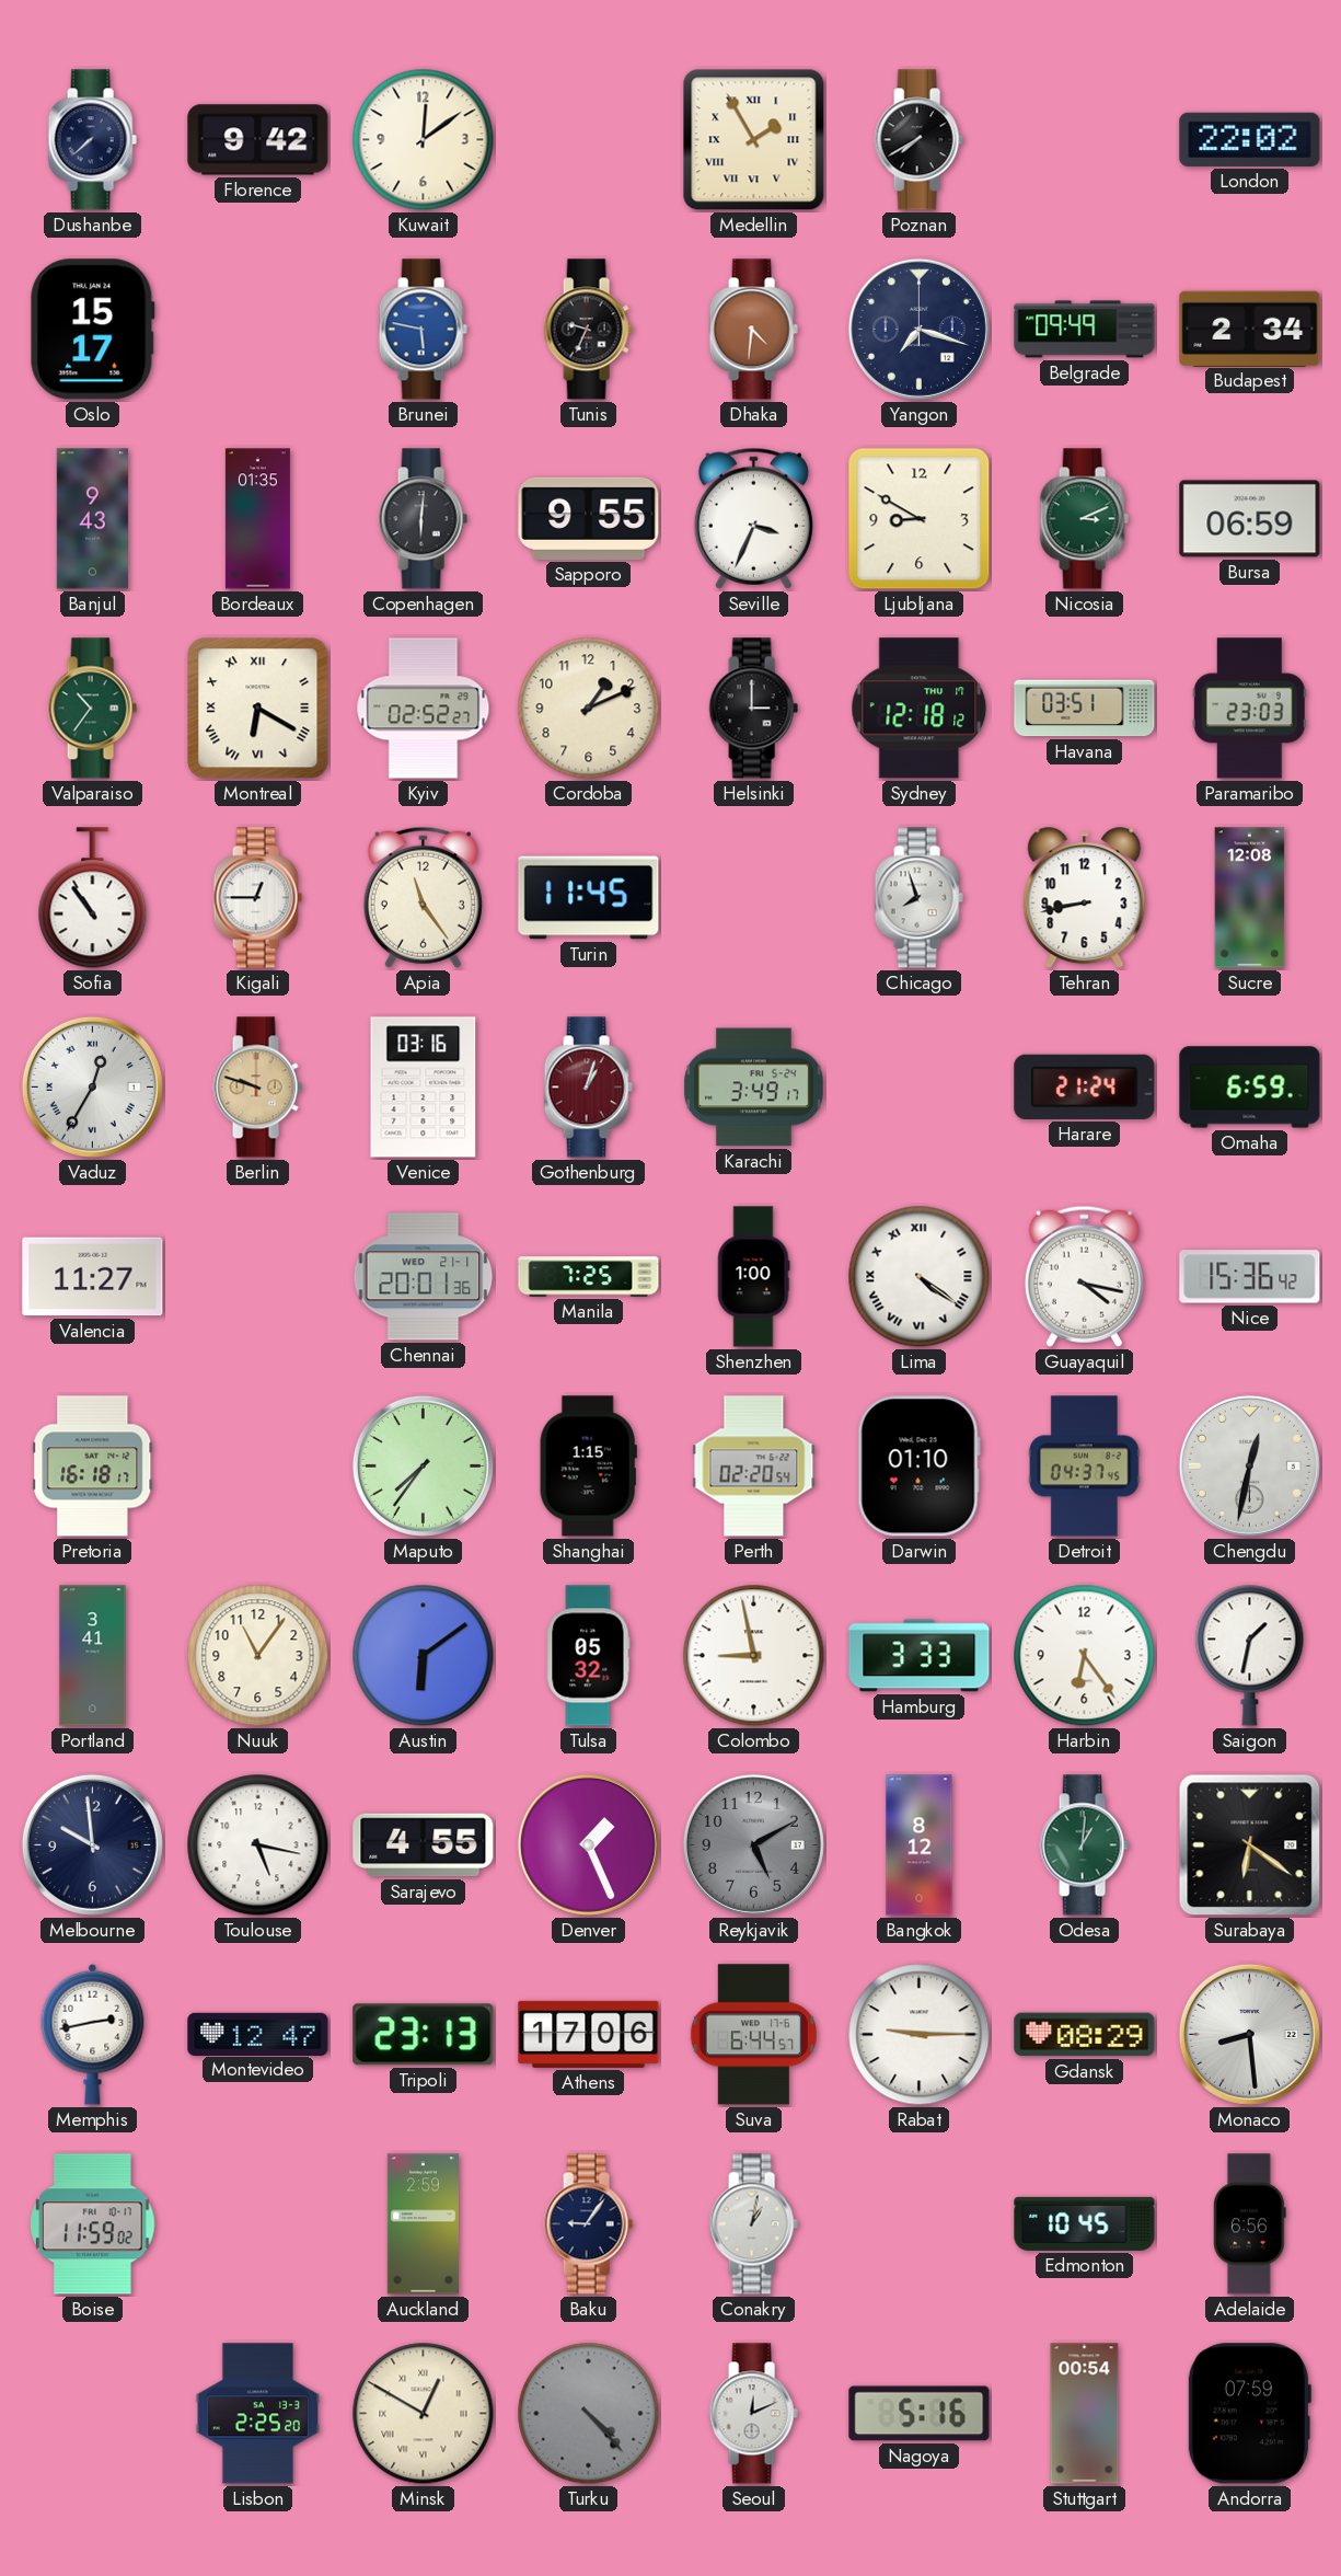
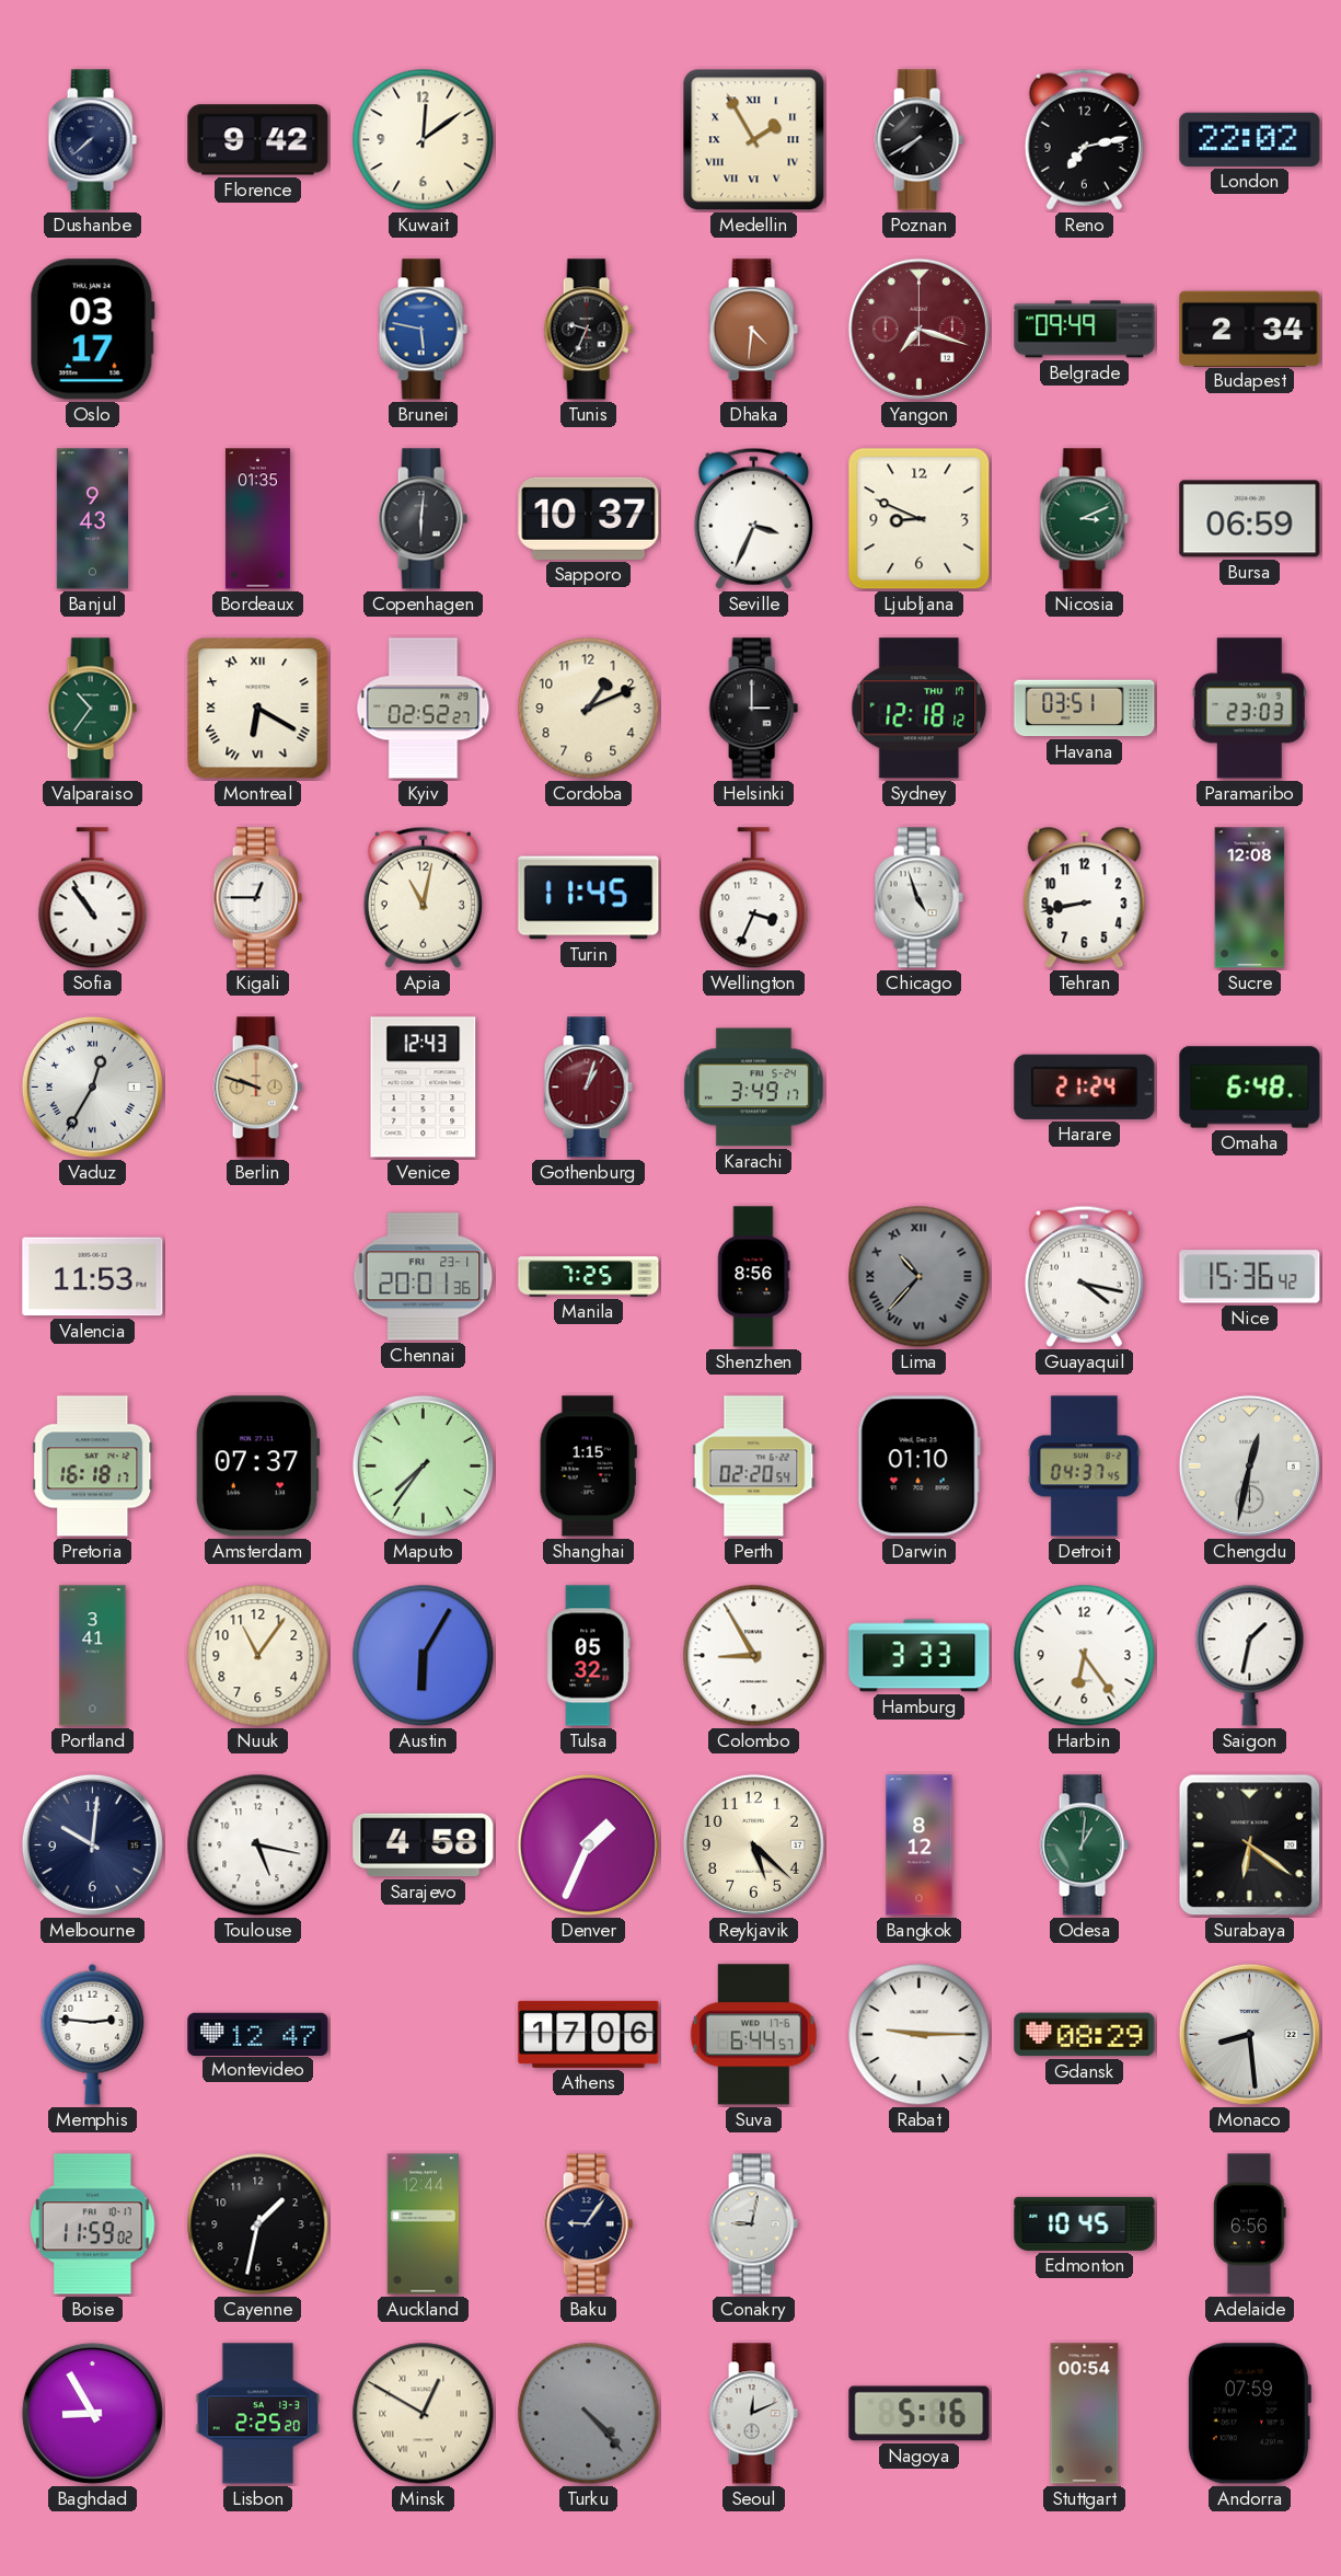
Reno: none -> 7:13
Oslo: 15:17 -> 03:17
Yangon dial: navy -> burgundy
Sapporo: 9:55 -> 10:37
Ljubljana: 8:50 -> 8:49
Apia: 11:24 -> 11:02
Wellington: none -> 3:34
Chicago: 7:57 -> 4:57
Venice: 03:16 -> 12:43
Omaha: 6:59 -> 6:48
Valencia: 11:27 -> 11:53
Chennai date: WED 21-1 -> FRI 23-1
Shenzhen: 1:00 -> 8:56
Lima: 4:21 -> 10:37
Lima dial: white -> grey
Amsterdam: none -> 07:37
Austin: 6:09 -> 6:05
Colombo: 8:58 -> 8:55
Melbourne: 9:59 -> 10:01
Sarajevo: 4:55 -> 4:58
Denver: 1:26 -> 1:34
Reykjavik: 5:10 -> 5:22
Reykjavik dial: grey -> cream
Memphis: 2:43 -> 2:46
Tripoli: 23:13 -> none
Cayenne: none -> 1:32
Auckland: 2:59 -> 12:44
Conakry: 1:02 -> 9:02
Baghdad: none -> 8:55
